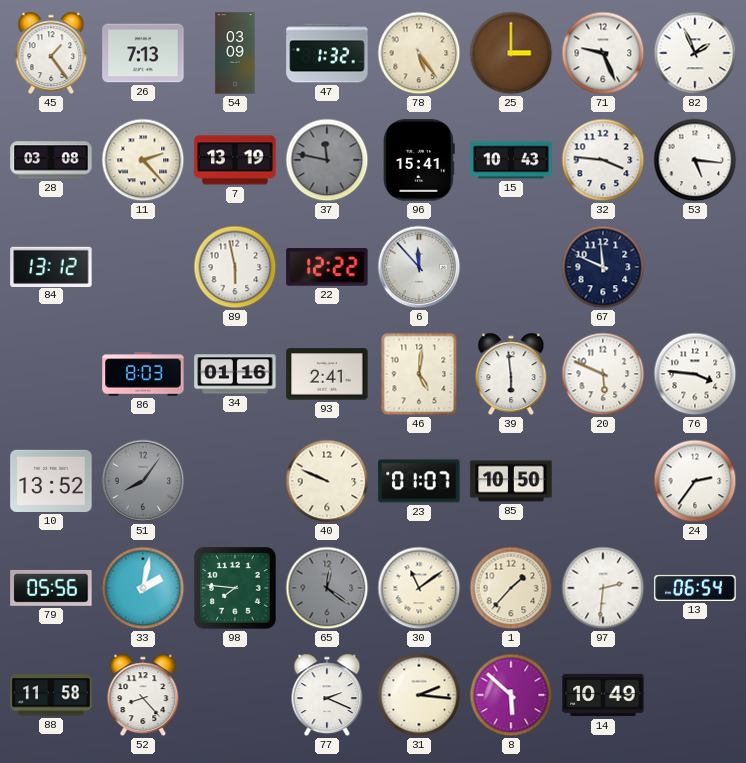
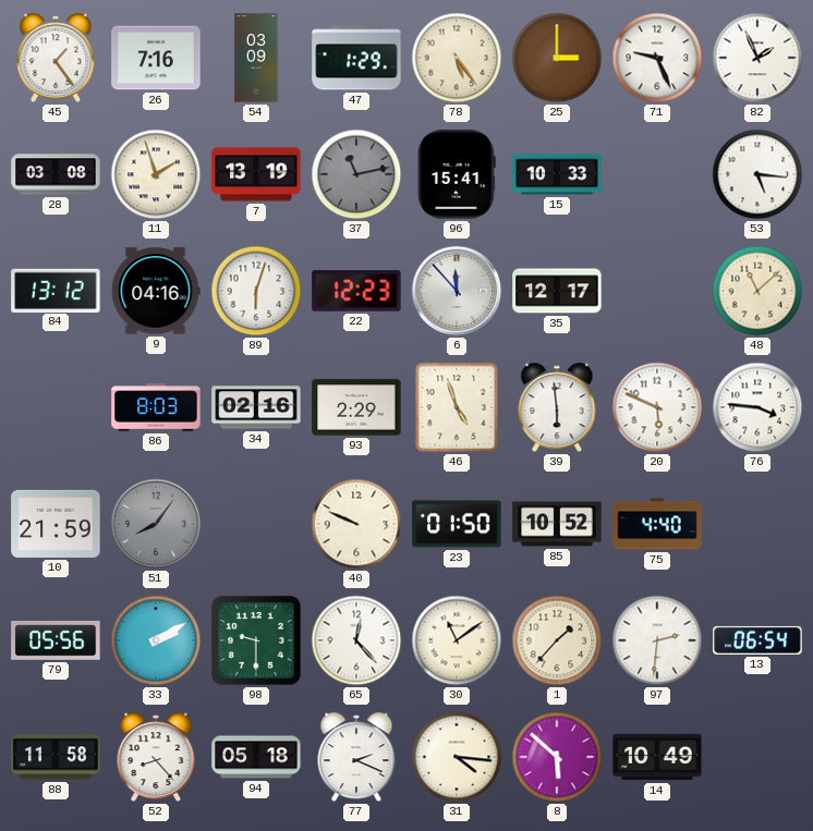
26: 7:13 -> 7:16
47: 1:32 -> 1:29
11: 2:23 -> 1:57
37: 11:47 -> 11:13
15: 10:43 -> 10:33
32: 3:46 -> none
9: none -> 04:16
89: 5:58 -> 6:03
22: 12:22 -> 12:23
35: none -> 12:17
67: 11:49 -> none
48: none -> 11:08
34: 01:16 -> 02:16
93: 2:41 -> 2:29
46: 5:01 -> 4:57
10: 13:52 -> 21:59
23: 01:07 -> 01:50
85: 10:50 -> 10:52
75: none -> 4:40
24: 2:36 -> none
33: 2:02 -> 2:10
98: 7:46 -> 9:30
65: 12:21 -> 12:23
65 dial: grey -> white
94: none -> 05:18
31: 2:16 -> 4:16
